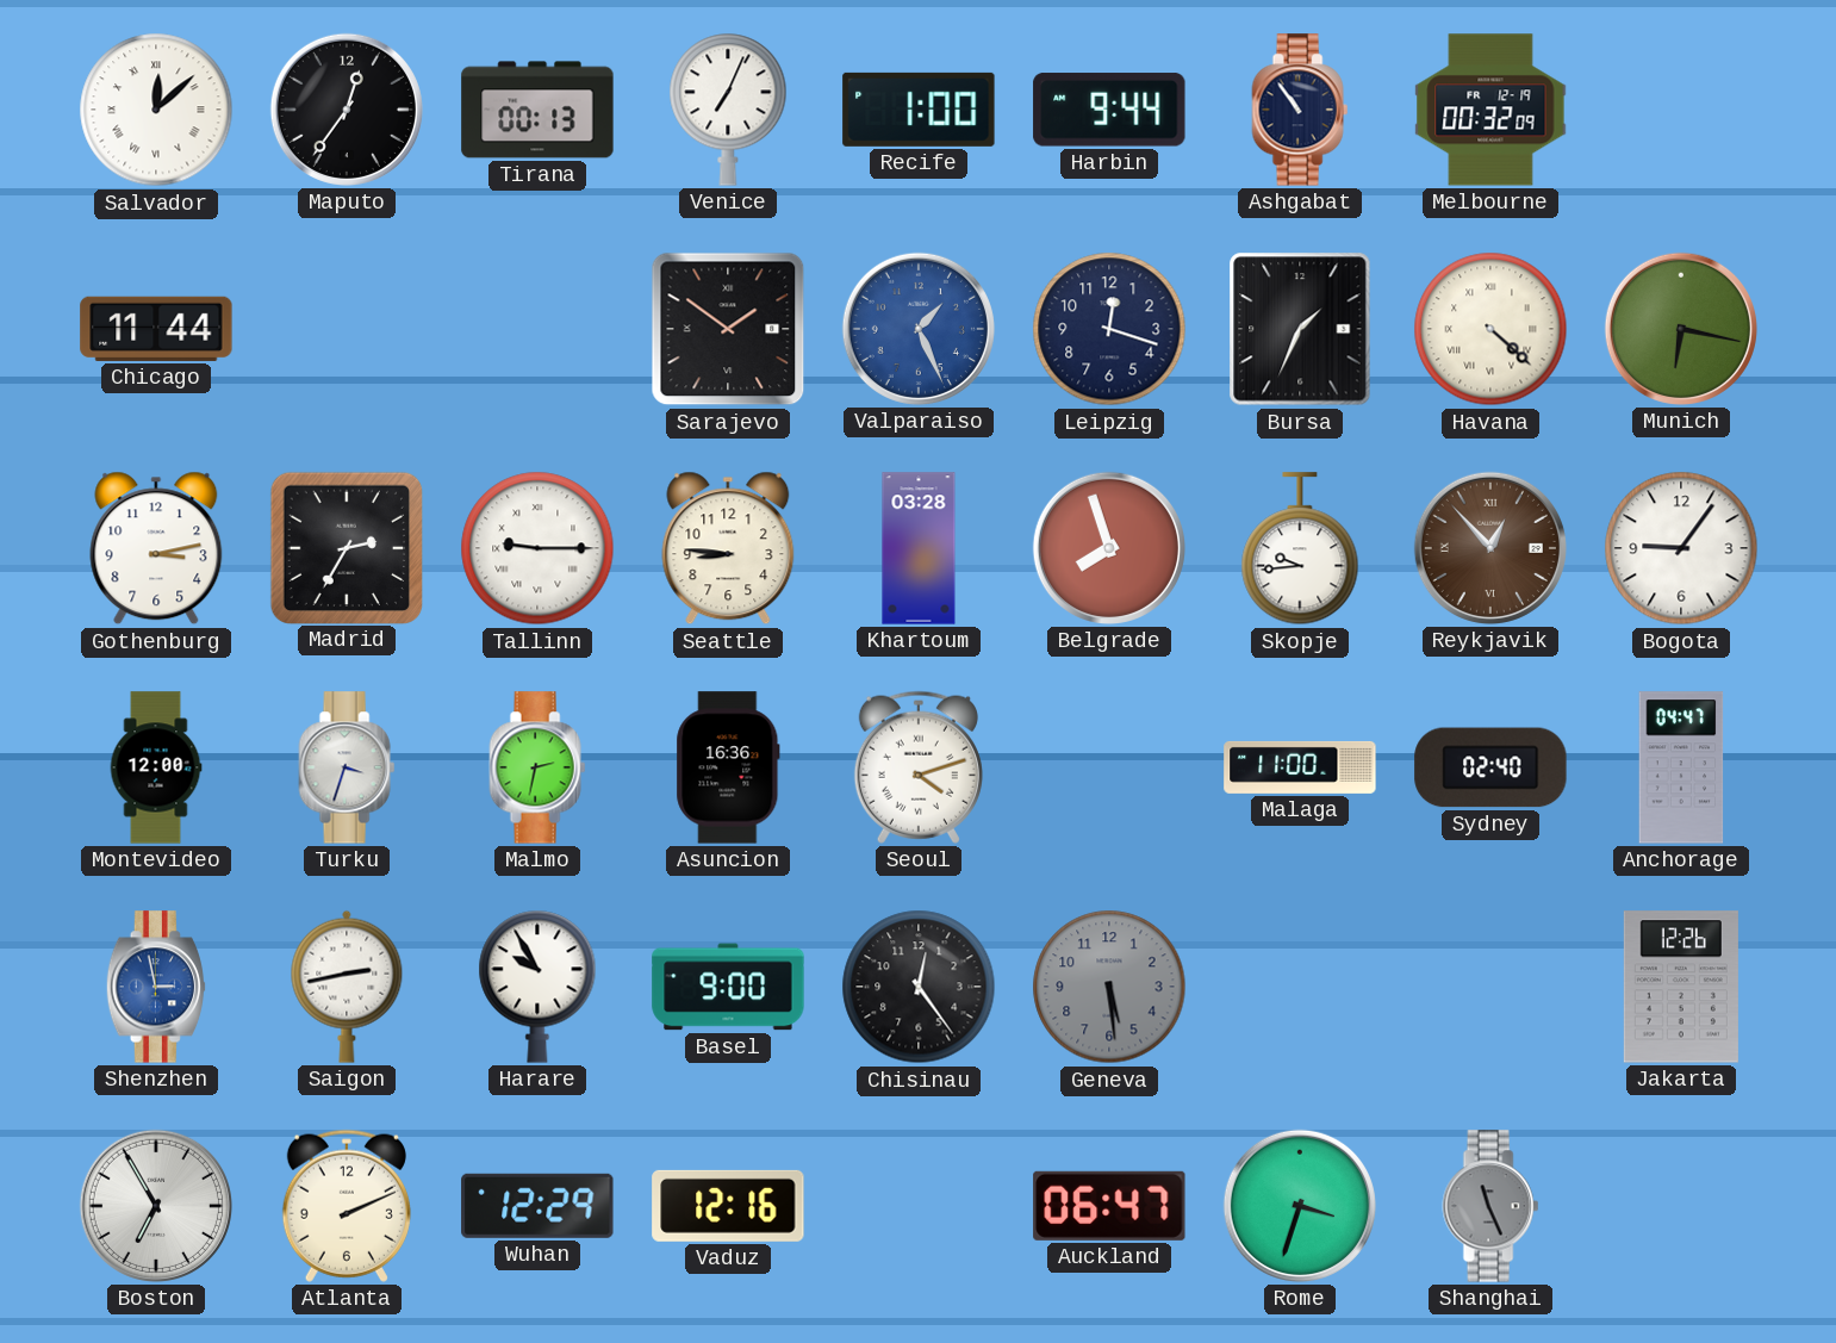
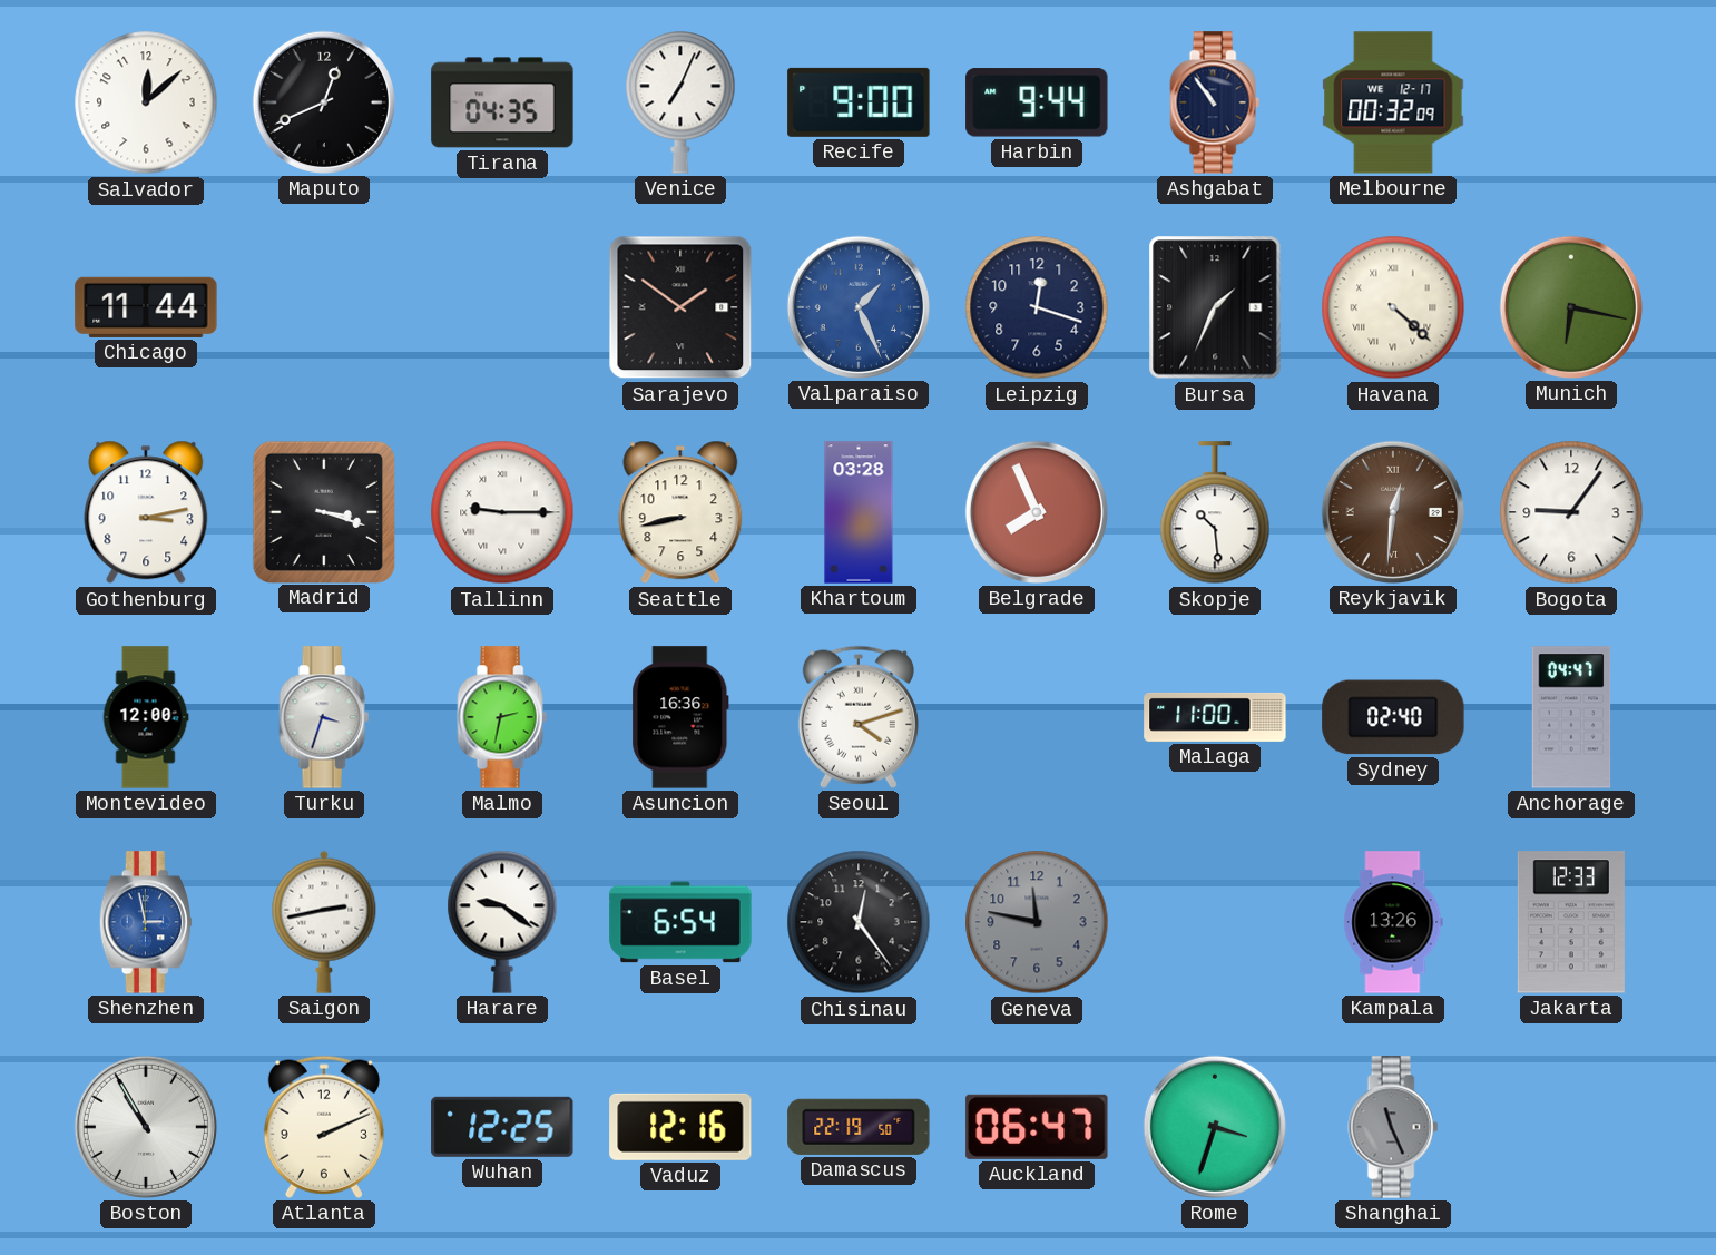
Salvador numerals: Roman -> Arabic
Maputo: 12:36 -> 12:41
Tirana: 00:13 -> 04:35
Recife: 1:00 -> 9:00
Melbourne date: FR 12-19 -> WE 12-17
Madrid: 2:35 -> 3:18
Seattle: 8:46 -> 8:43
Belgrade: 7:57 -> 7:56
Skopje: 9:44 -> 10:29
Reykjavik: 12:53 -> 12:31
Harare: 9:55 -> 9:21
Basel: 9:00 -> 6:54
Geneva: 5:29 -> 11:47
Kampala: none -> 13:26
Jakarta: 12:26 -> 12:33
Boston: 6:55 -> 10:55
Wuhan: 12:29 -> 12:25
Damascus: none -> 22:19
